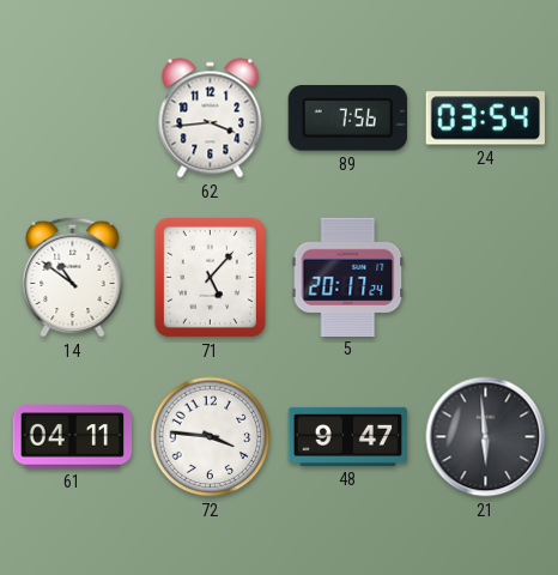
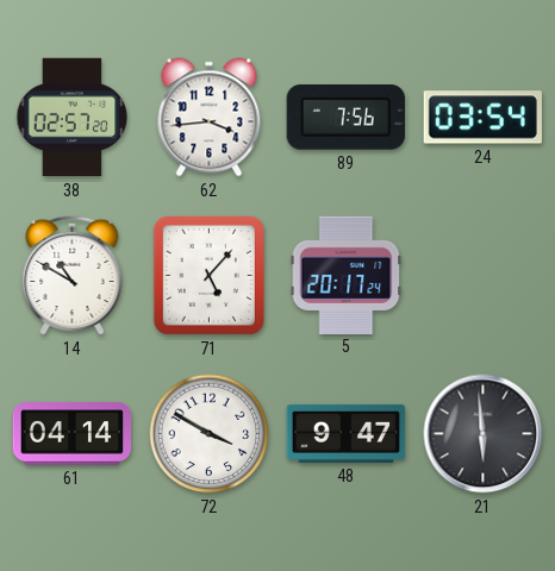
38: none -> 02:57
14: 10:51 -> 10:50
61: 04:11 -> 04:14
72: 3:46 -> 3:50
